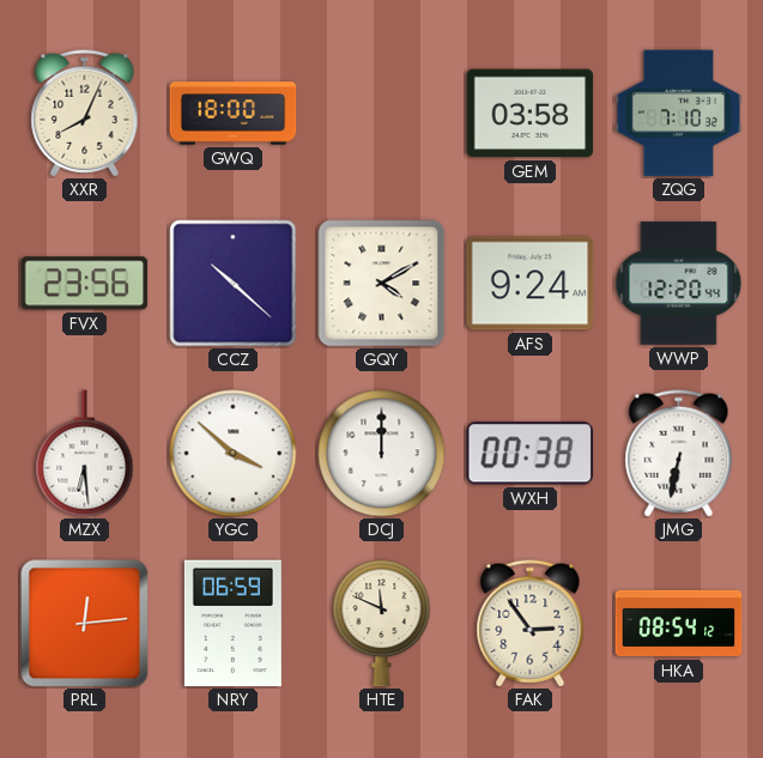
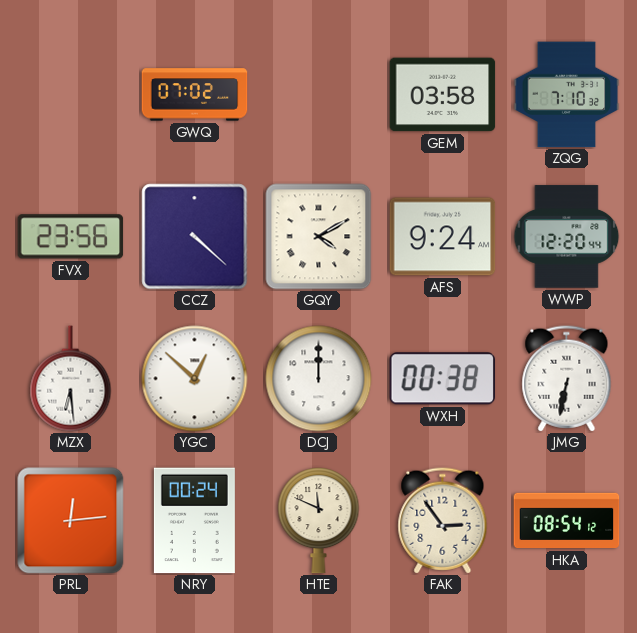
XXR: 8:04 -> none
GWQ: 18:00 -> 07:02
CCZ: 10:22 -> 4:22
YGC: 3:52 -> 12:52
NRY: 06:59 -> 00:24
